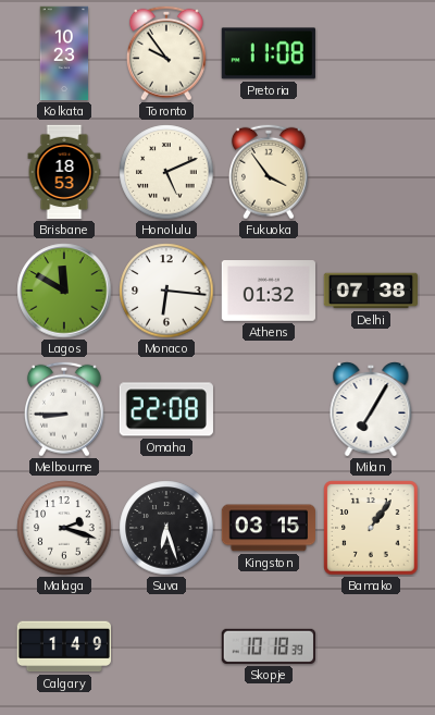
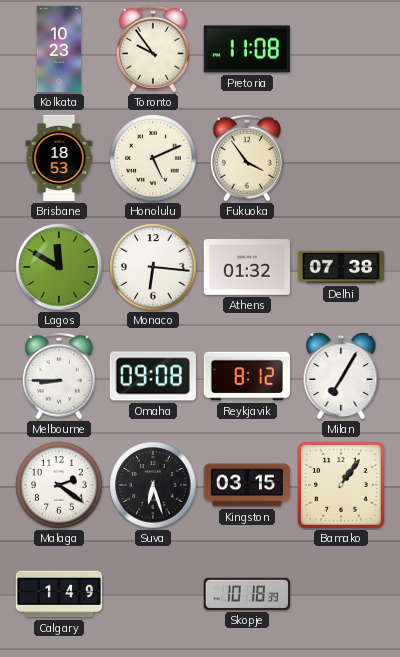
Omaha: 22:08 -> 09:08
Reykjavik: none -> 8:12
Malaga: 2:18 -> 2:21
